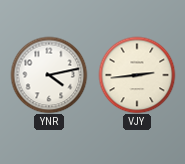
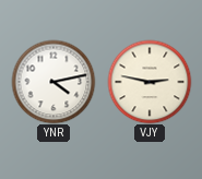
VJY: 2:44 -> 2:47
